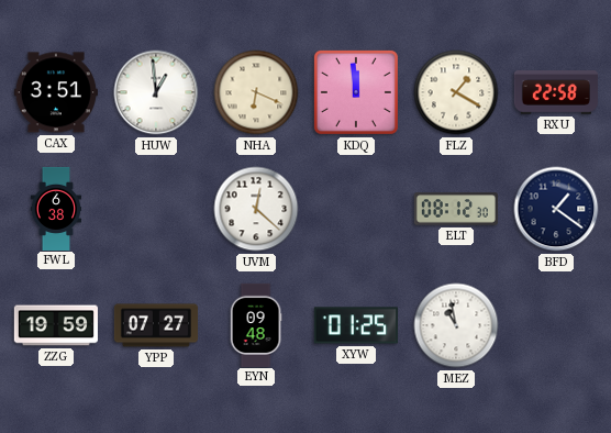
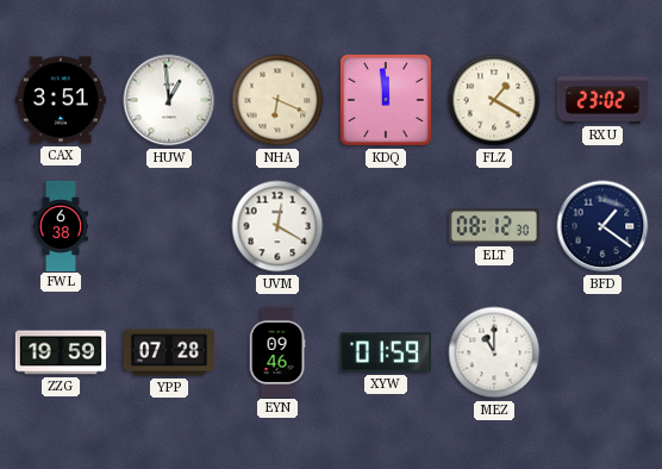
RXU: 22:58 -> 23:02
UVM: 12:22 -> 12:20
YPP: 07:27 -> 07:28
EYN: 09:48 -> 09:46
XYW: 01:25 -> 01:59
MEZ: 10:58 -> 11:00
